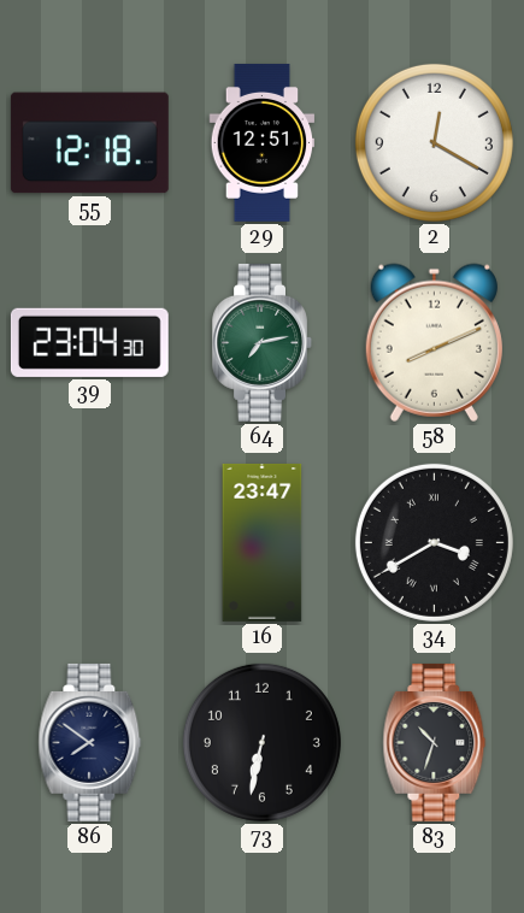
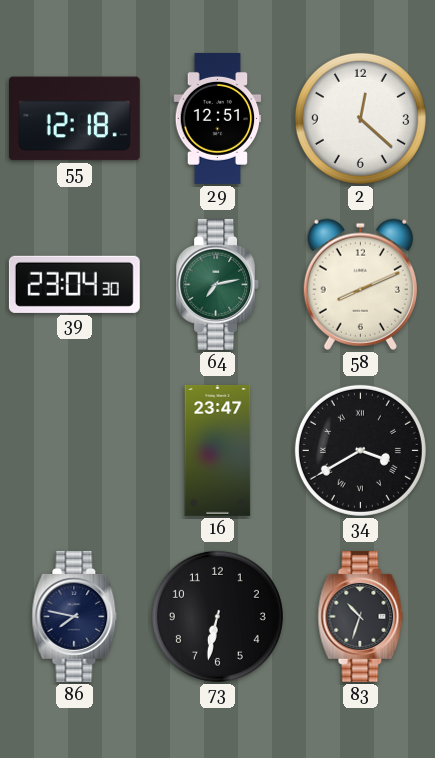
2: 12:20 -> 12:22
86: 7:51 -> 7:47
